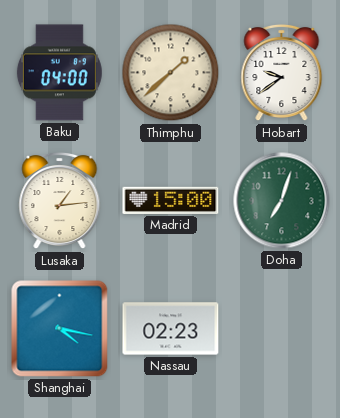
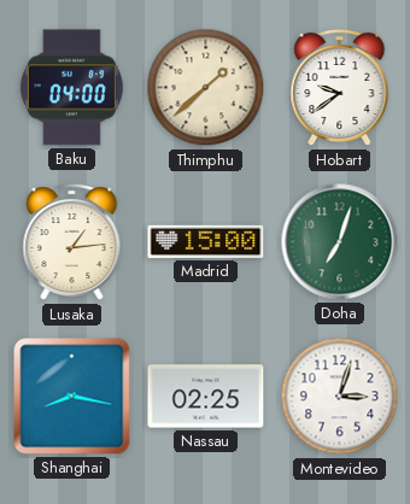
Shanghai: 4:17 -> 8:17
Nassau: 02:23 -> 02:25
Montevideo: none -> 3:03
